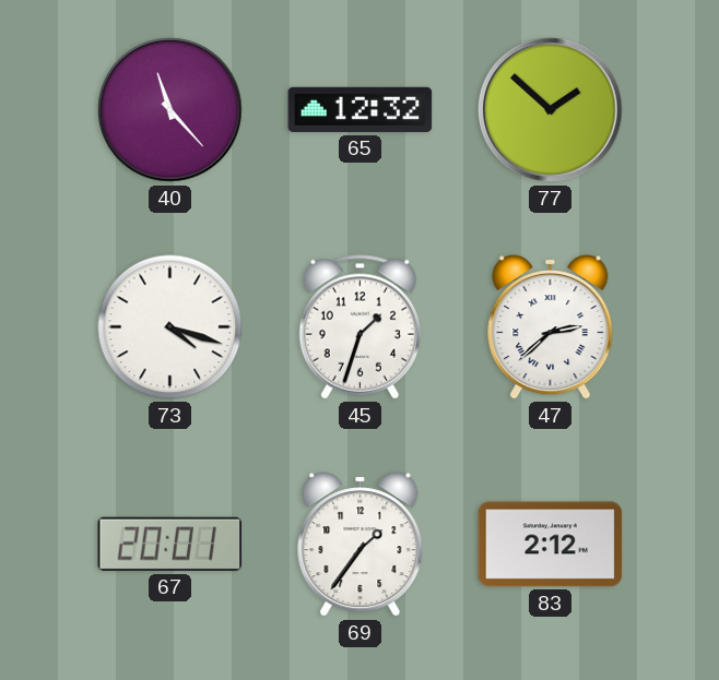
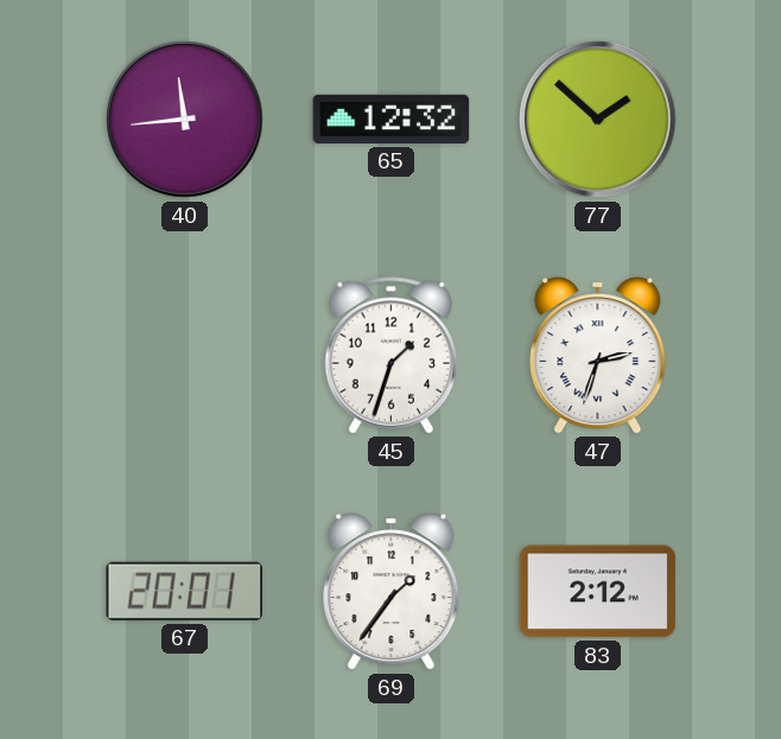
40: 11:23 -> 11:44
73: 4:18 -> none
47: 2:38 -> 2:33
